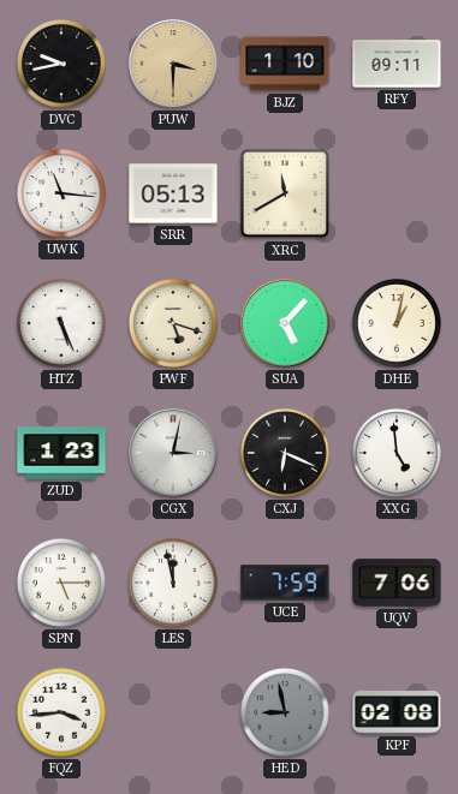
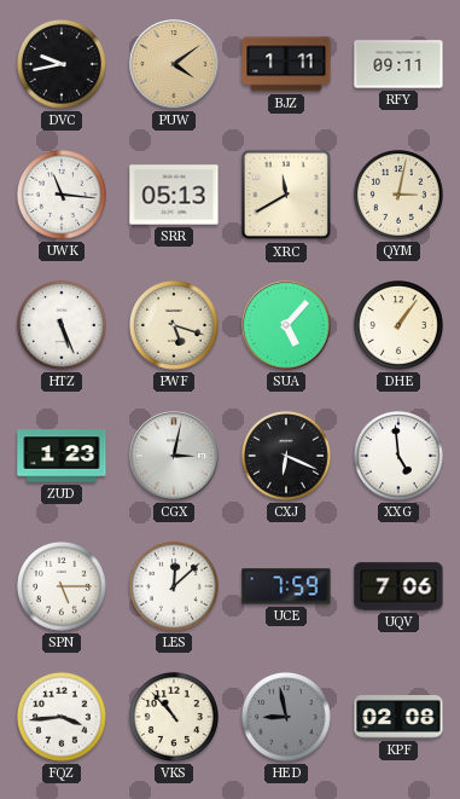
PUW: 3:30 -> 4:09
BJZ: 1:10 -> 1:11
QYM: none -> 3:02
DHE: 1:02 -> 1:06
LES: 11:58 -> 12:08
VKS: none -> 10:53
